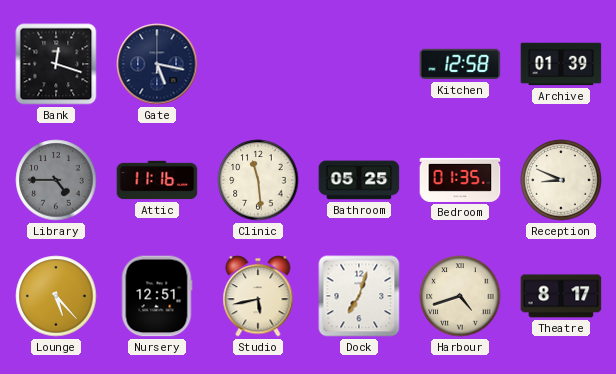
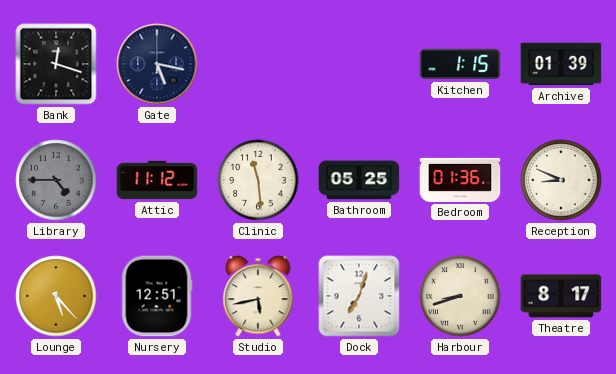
Kitchen: 12:58 -> 1:15
Attic: 11:16 -> 11:12
Bedroom: 01:35 -> 01:36
Harbour: 4:42 -> 8:42
